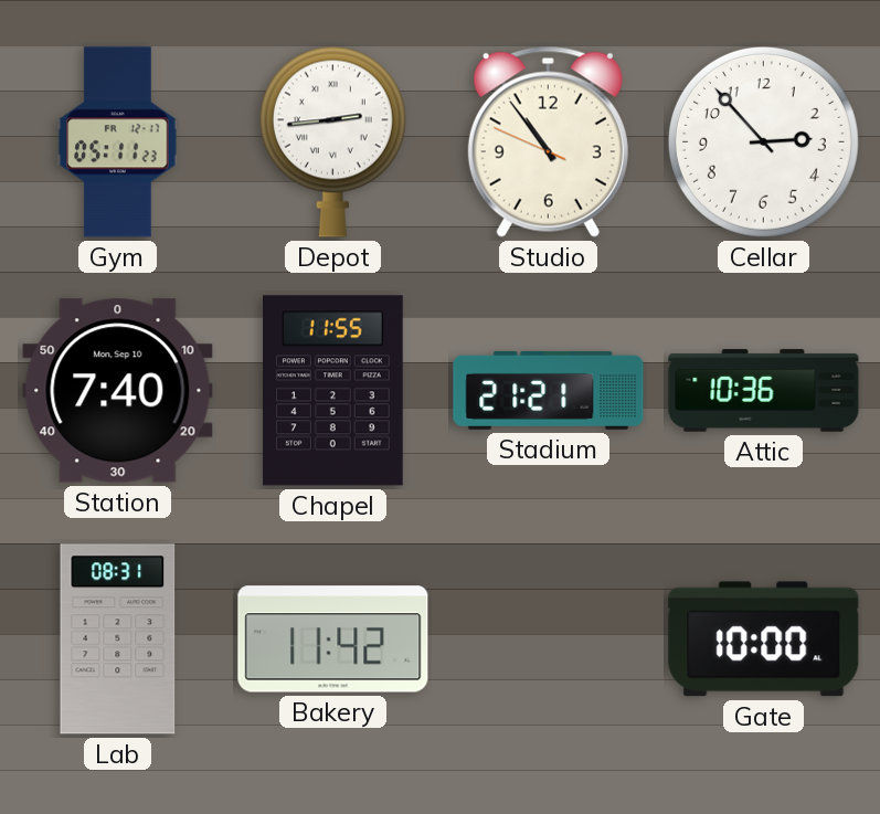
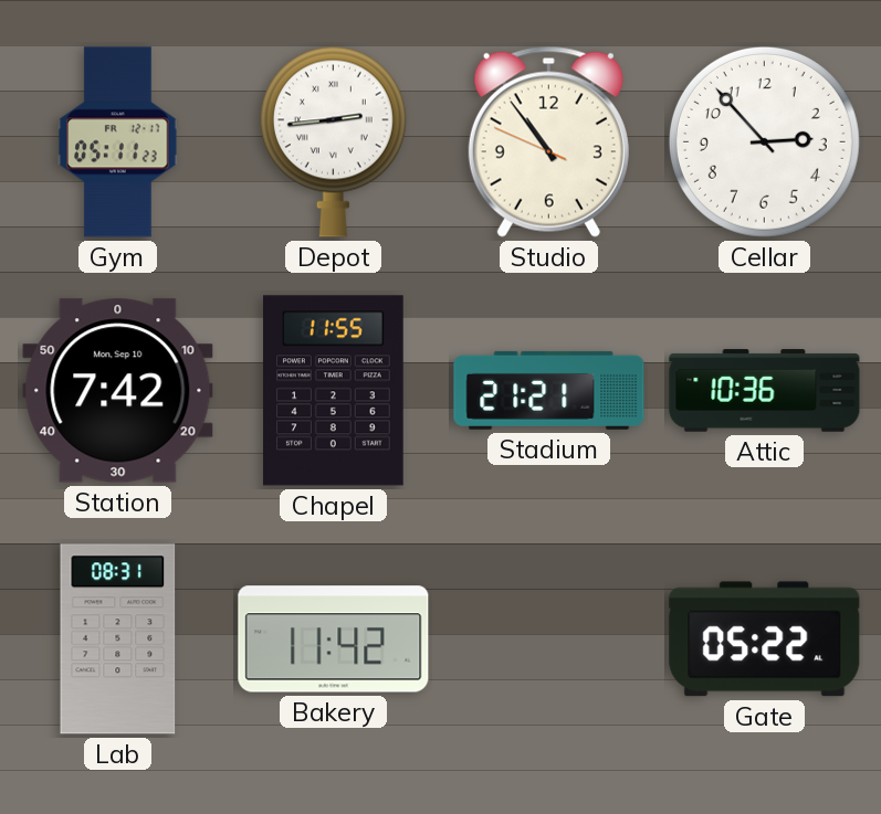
Station: 7:40 -> 7:42
Gate: 10:00 -> 05:22
